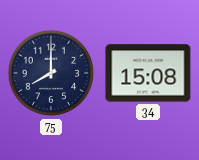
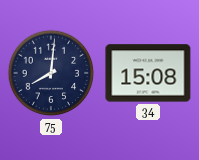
75: 8:00 -> 8:01
